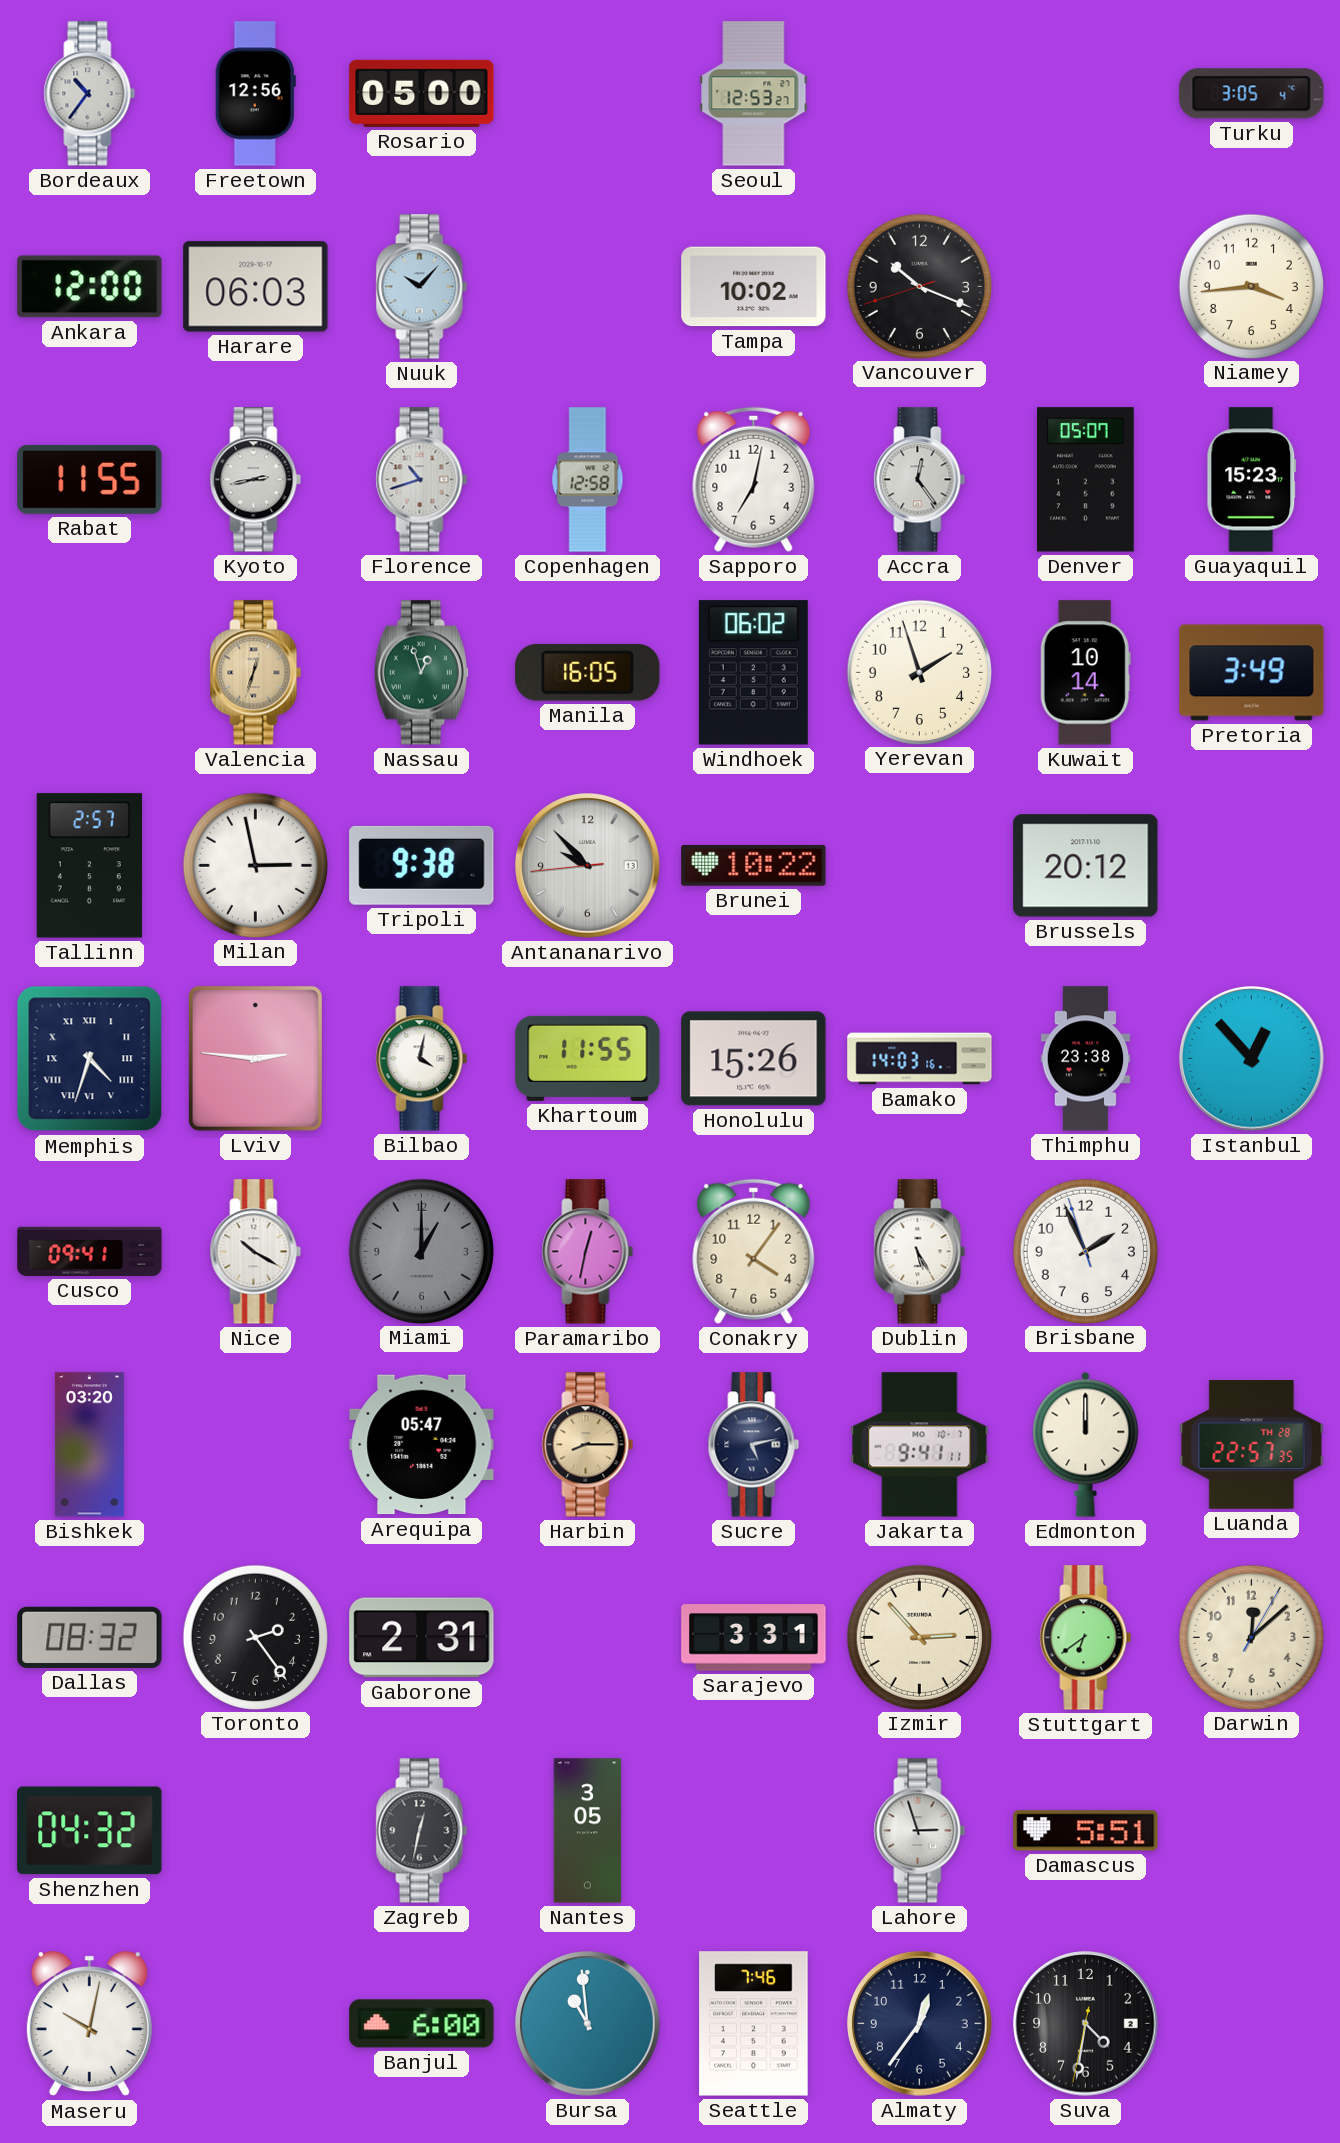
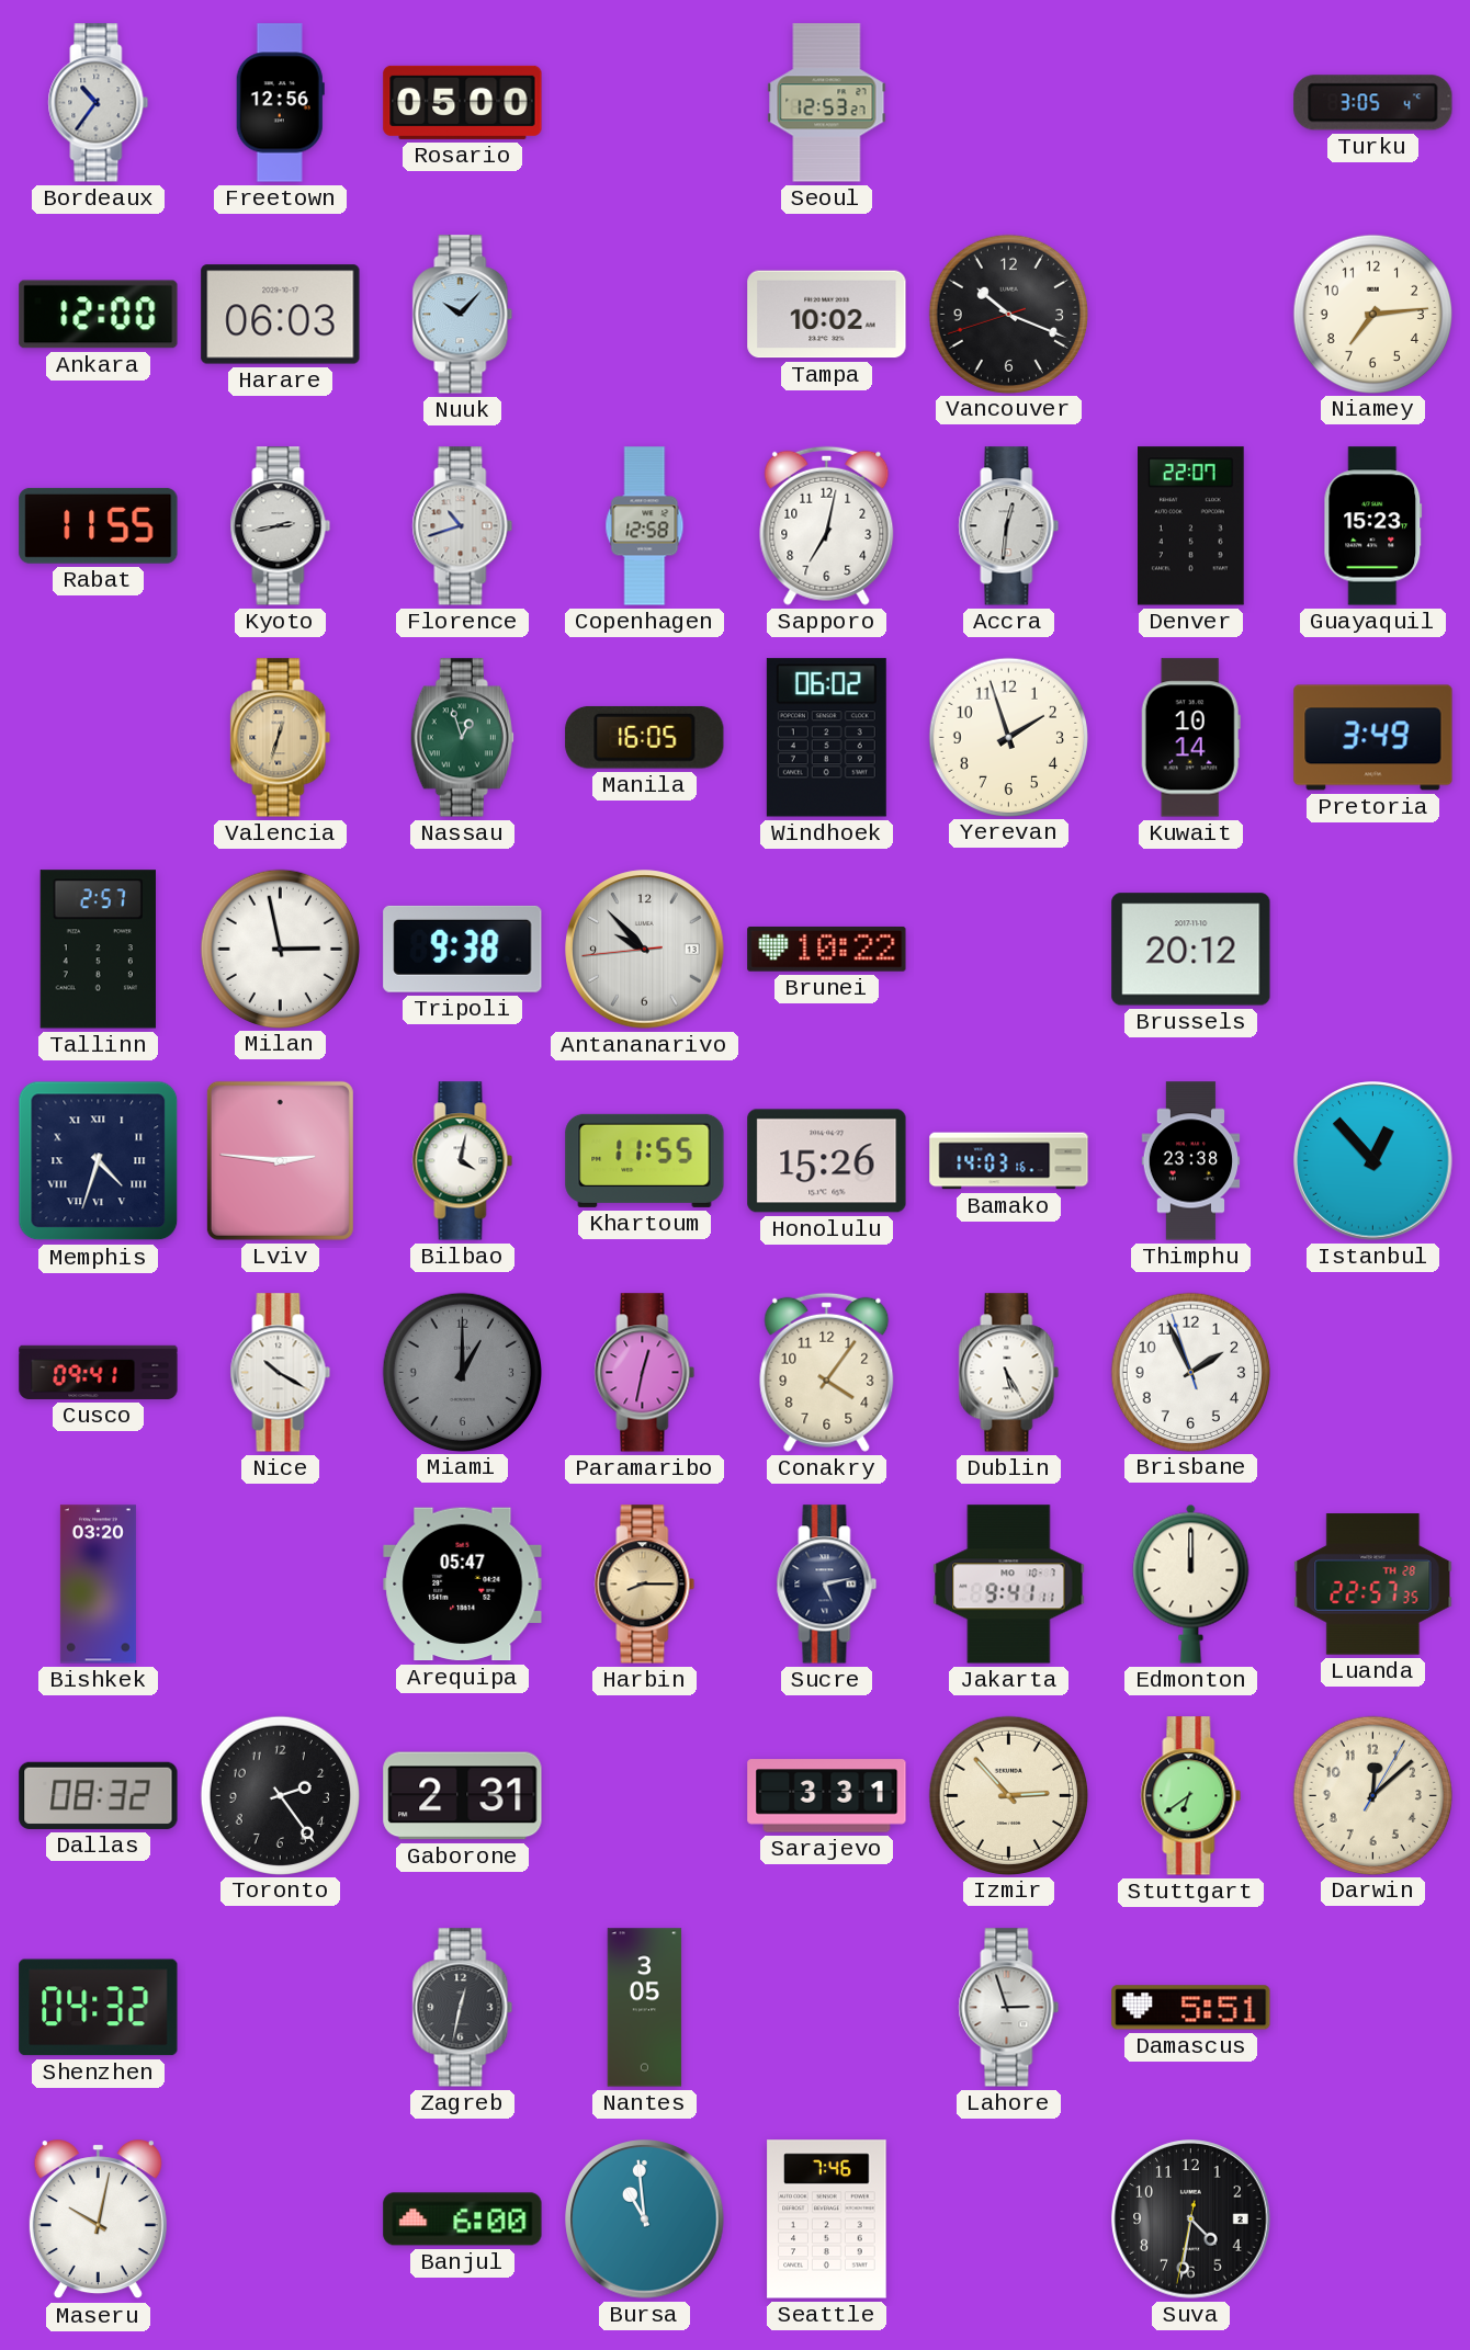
Niamey: 3:44 -> 7:14
Accra: 12:24 -> 12:31
Denver: 05:07 -> 22:07
Almaty: 12:36 -> none
